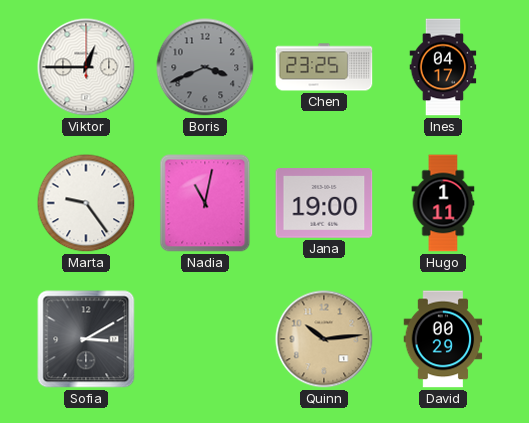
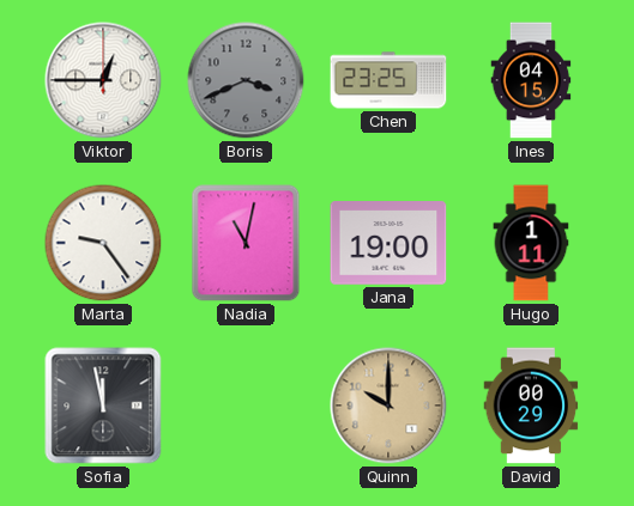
Ines: 04:17 -> 04:15
Sofia: 3:10 -> 11:58
Quinn: 10:14 -> 10:00
